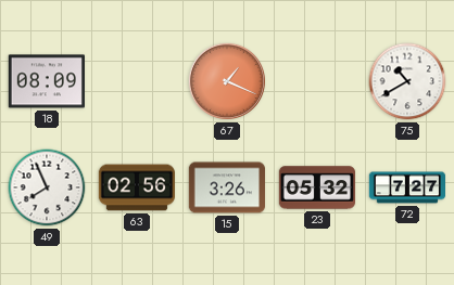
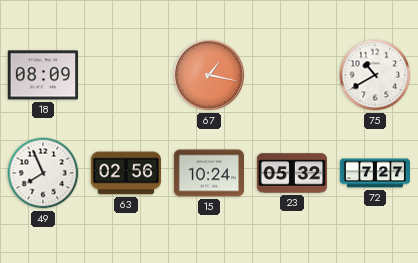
67: 1:19 -> 1:17
15: 3:26 -> 10:24
